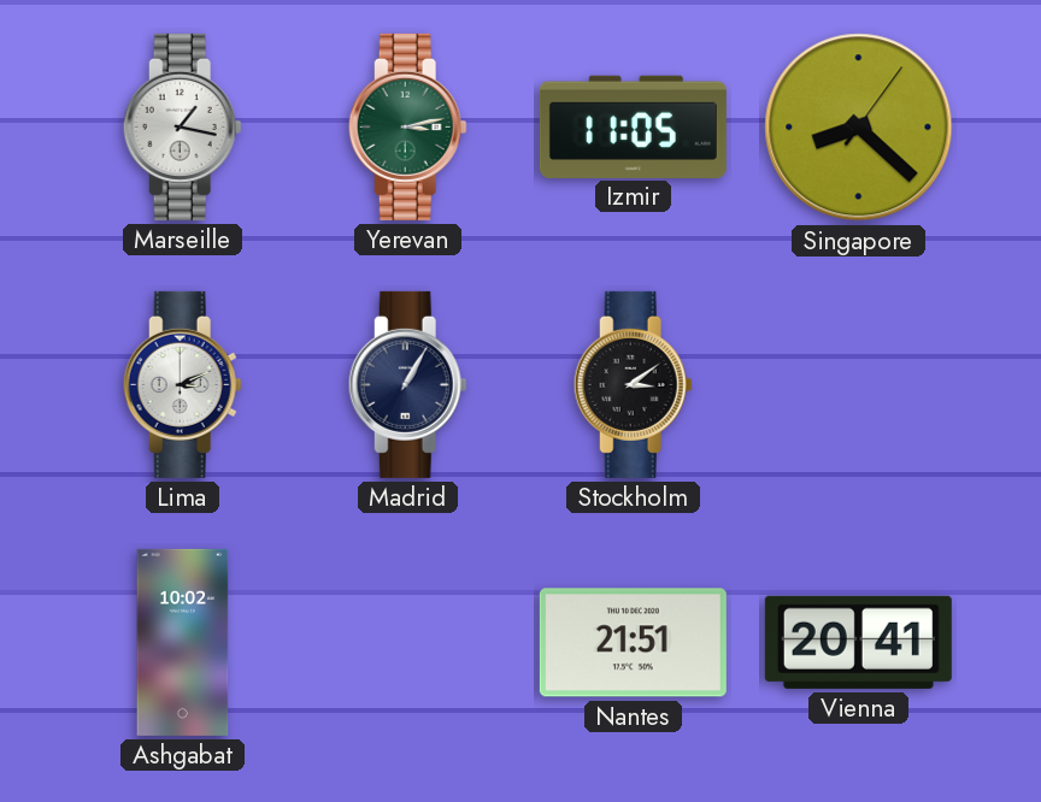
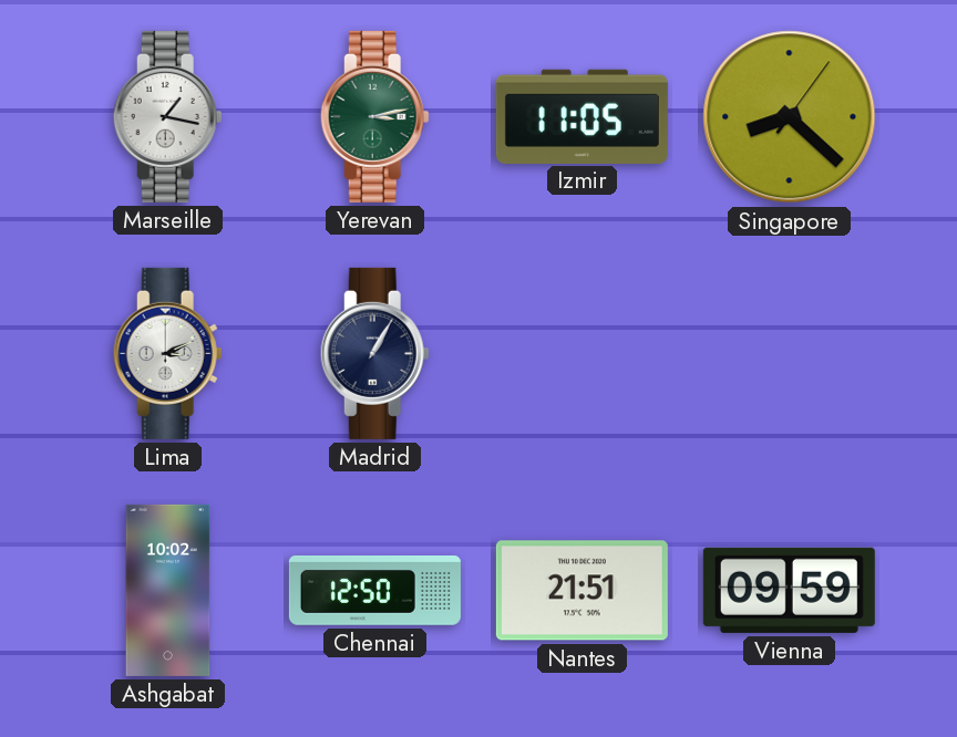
Stockholm: 3:09 -> none
Chennai: none -> 12:50
Vienna: 20:41 -> 09:59
